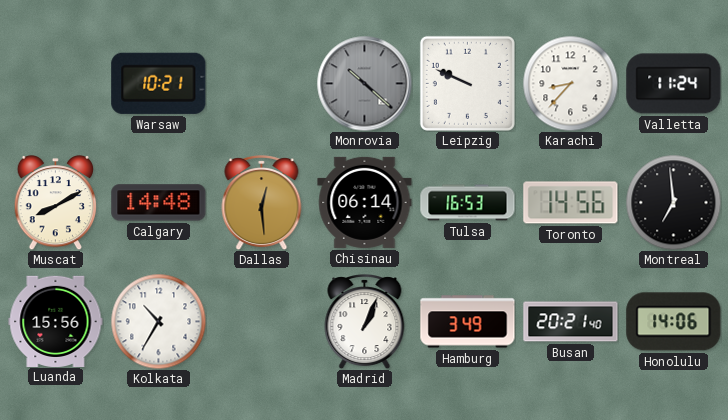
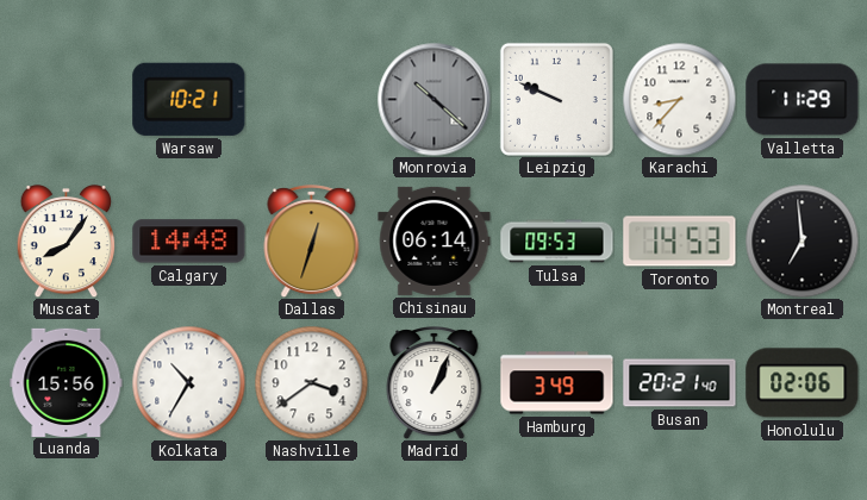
Valletta: 11:24 -> 11:29
Muscat: 8:10 -> 8:06
Dallas: 12:29 -> 12:33
Tulsa: 16:53 -> 09:53
Toronto: 14:56 -> 14:53
Nashville: none -> 3:39
Honolulu: 14:06 -> 02:06
